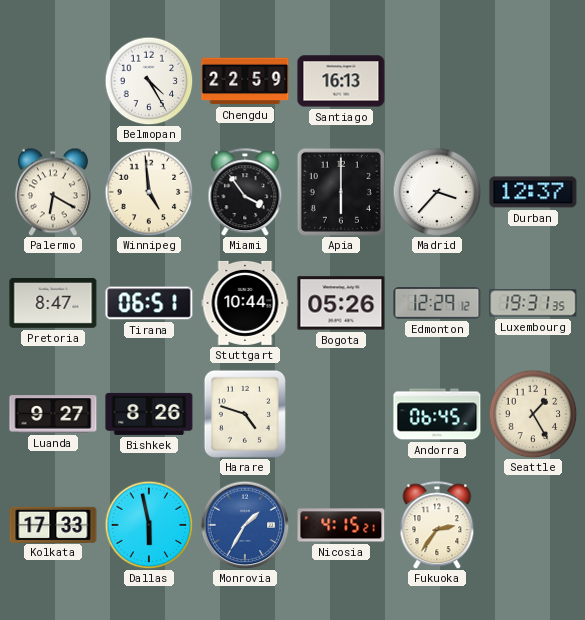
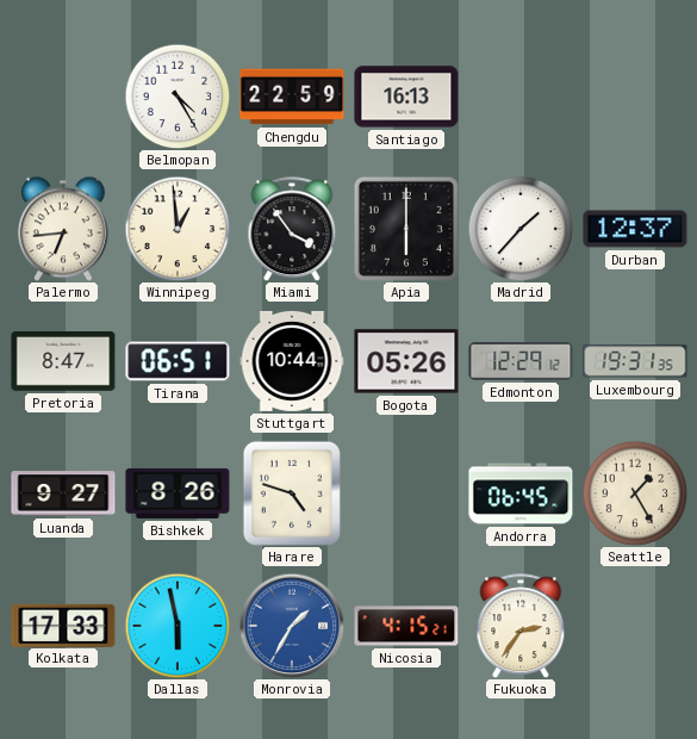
Palermo: 6:20 -> 6:44
Winnipeg: 4:59 -> 12:59
Madrid: 3:37 -> 1:37
